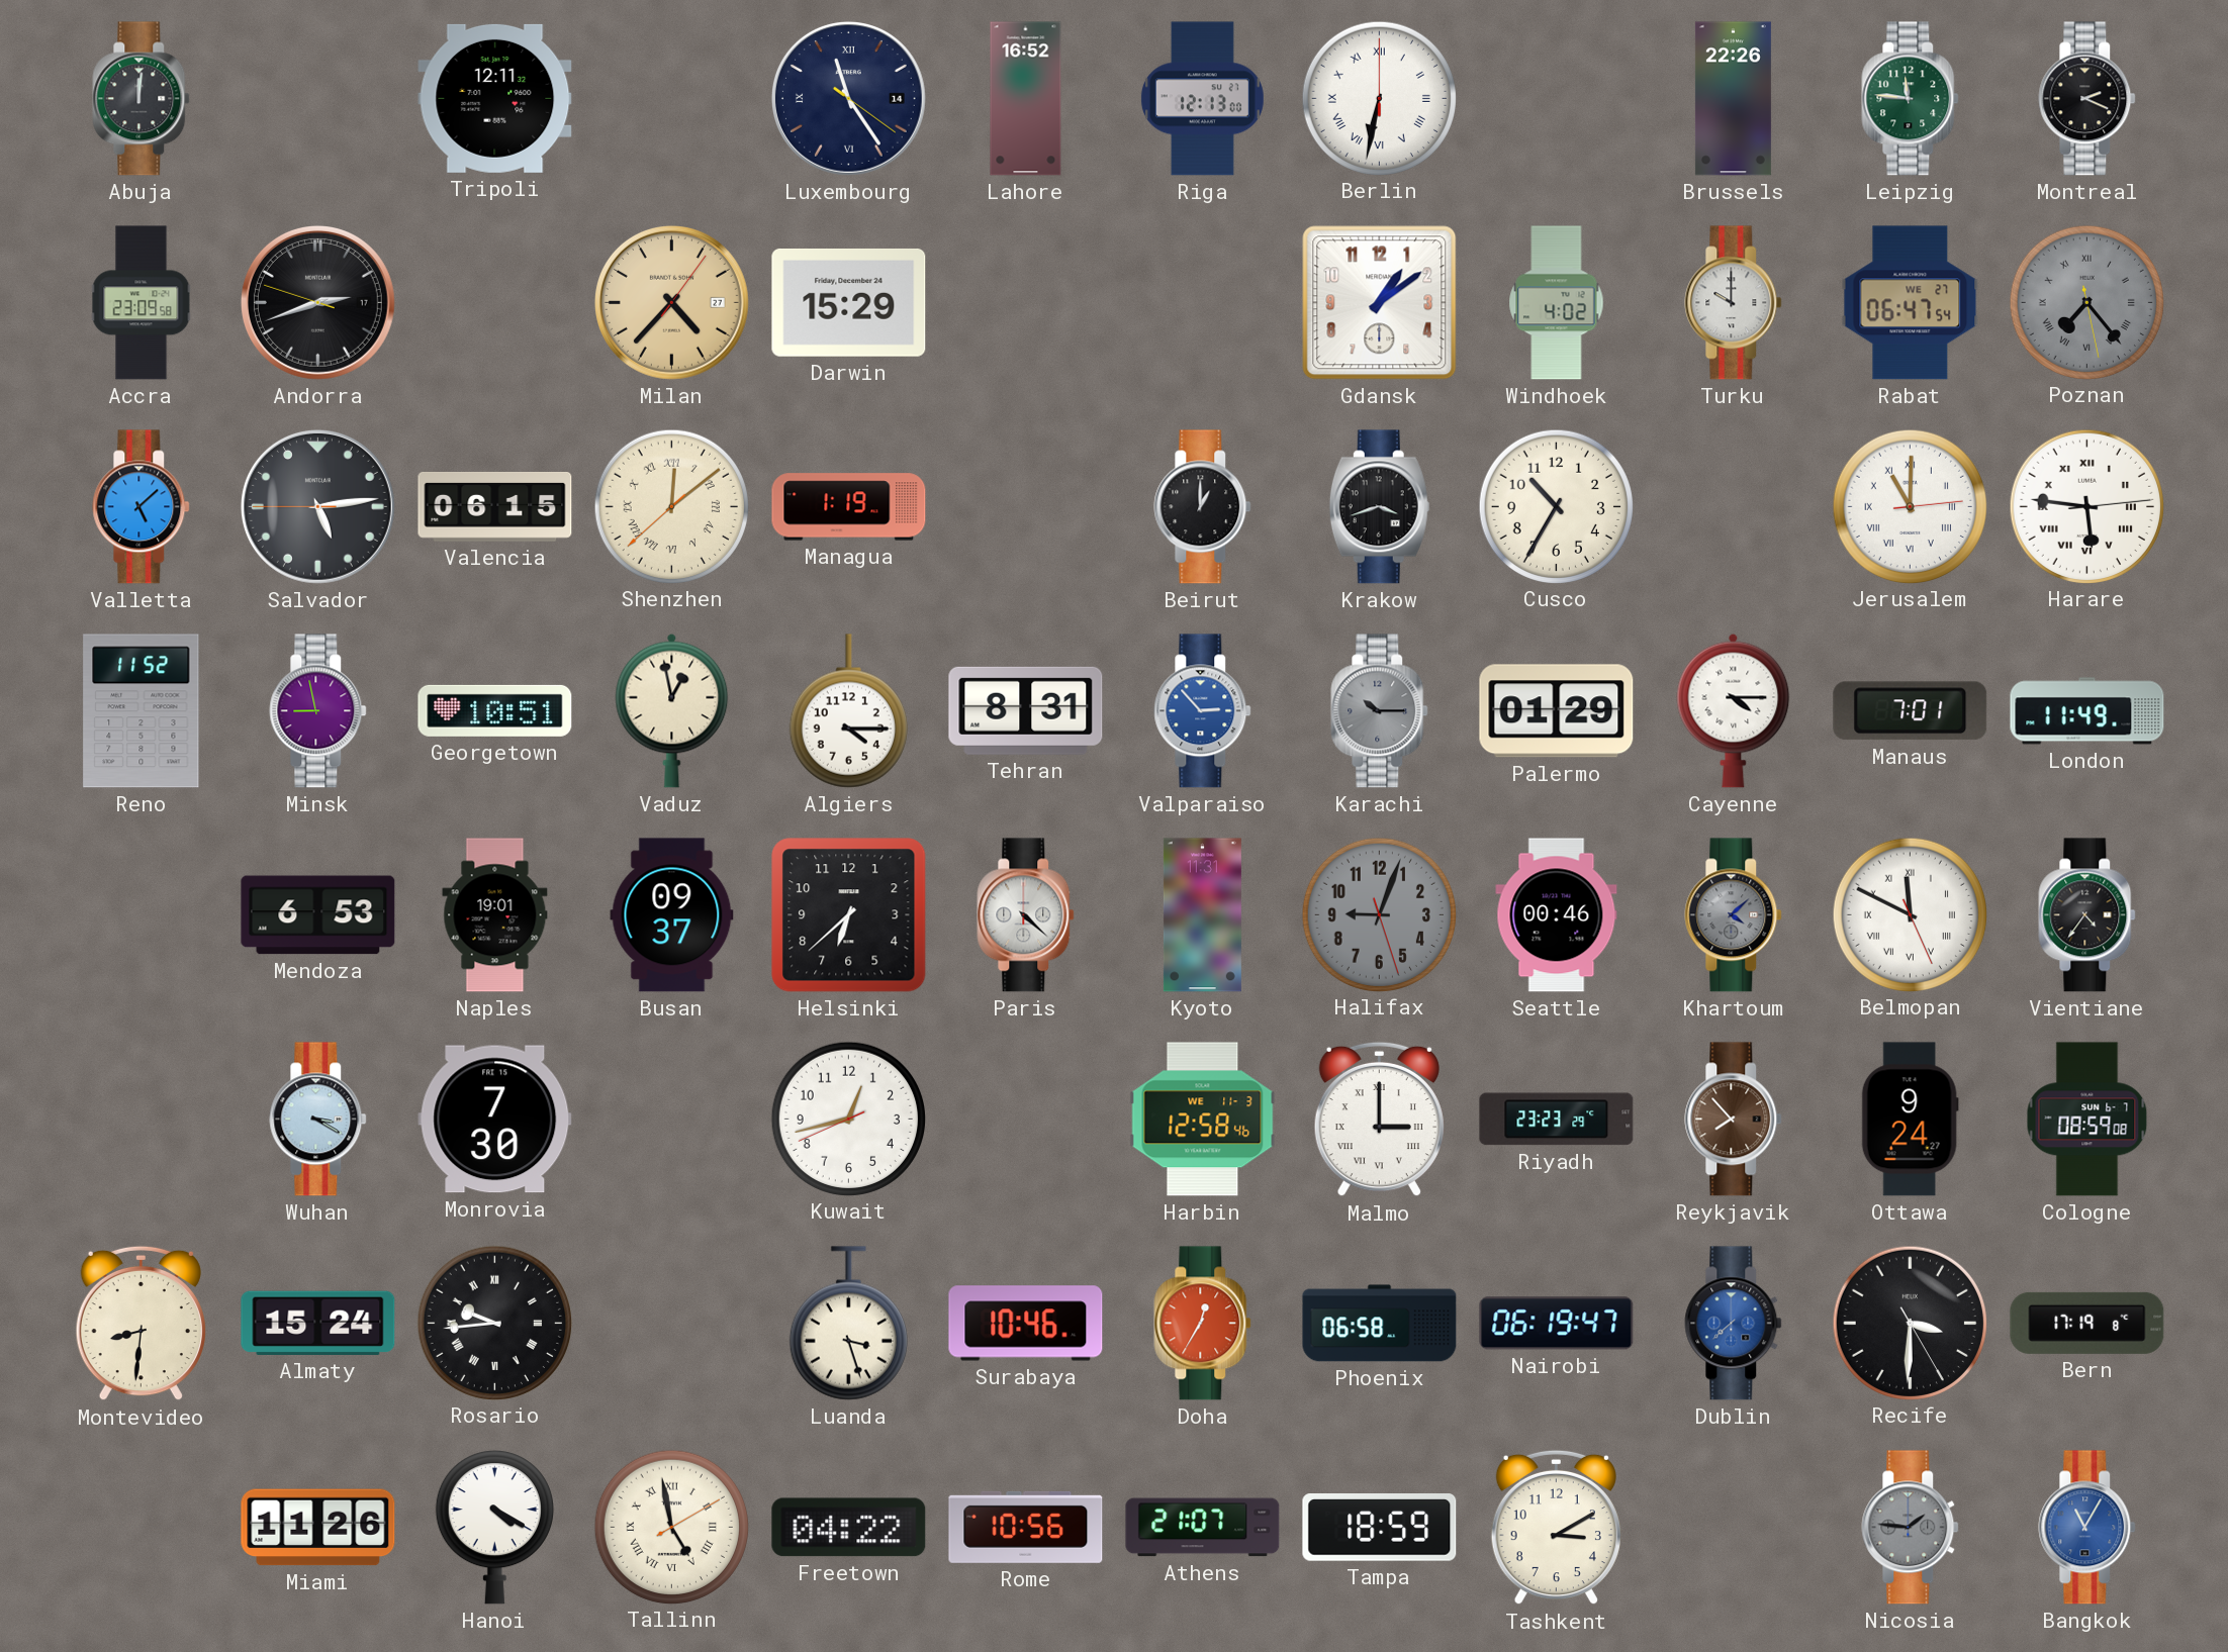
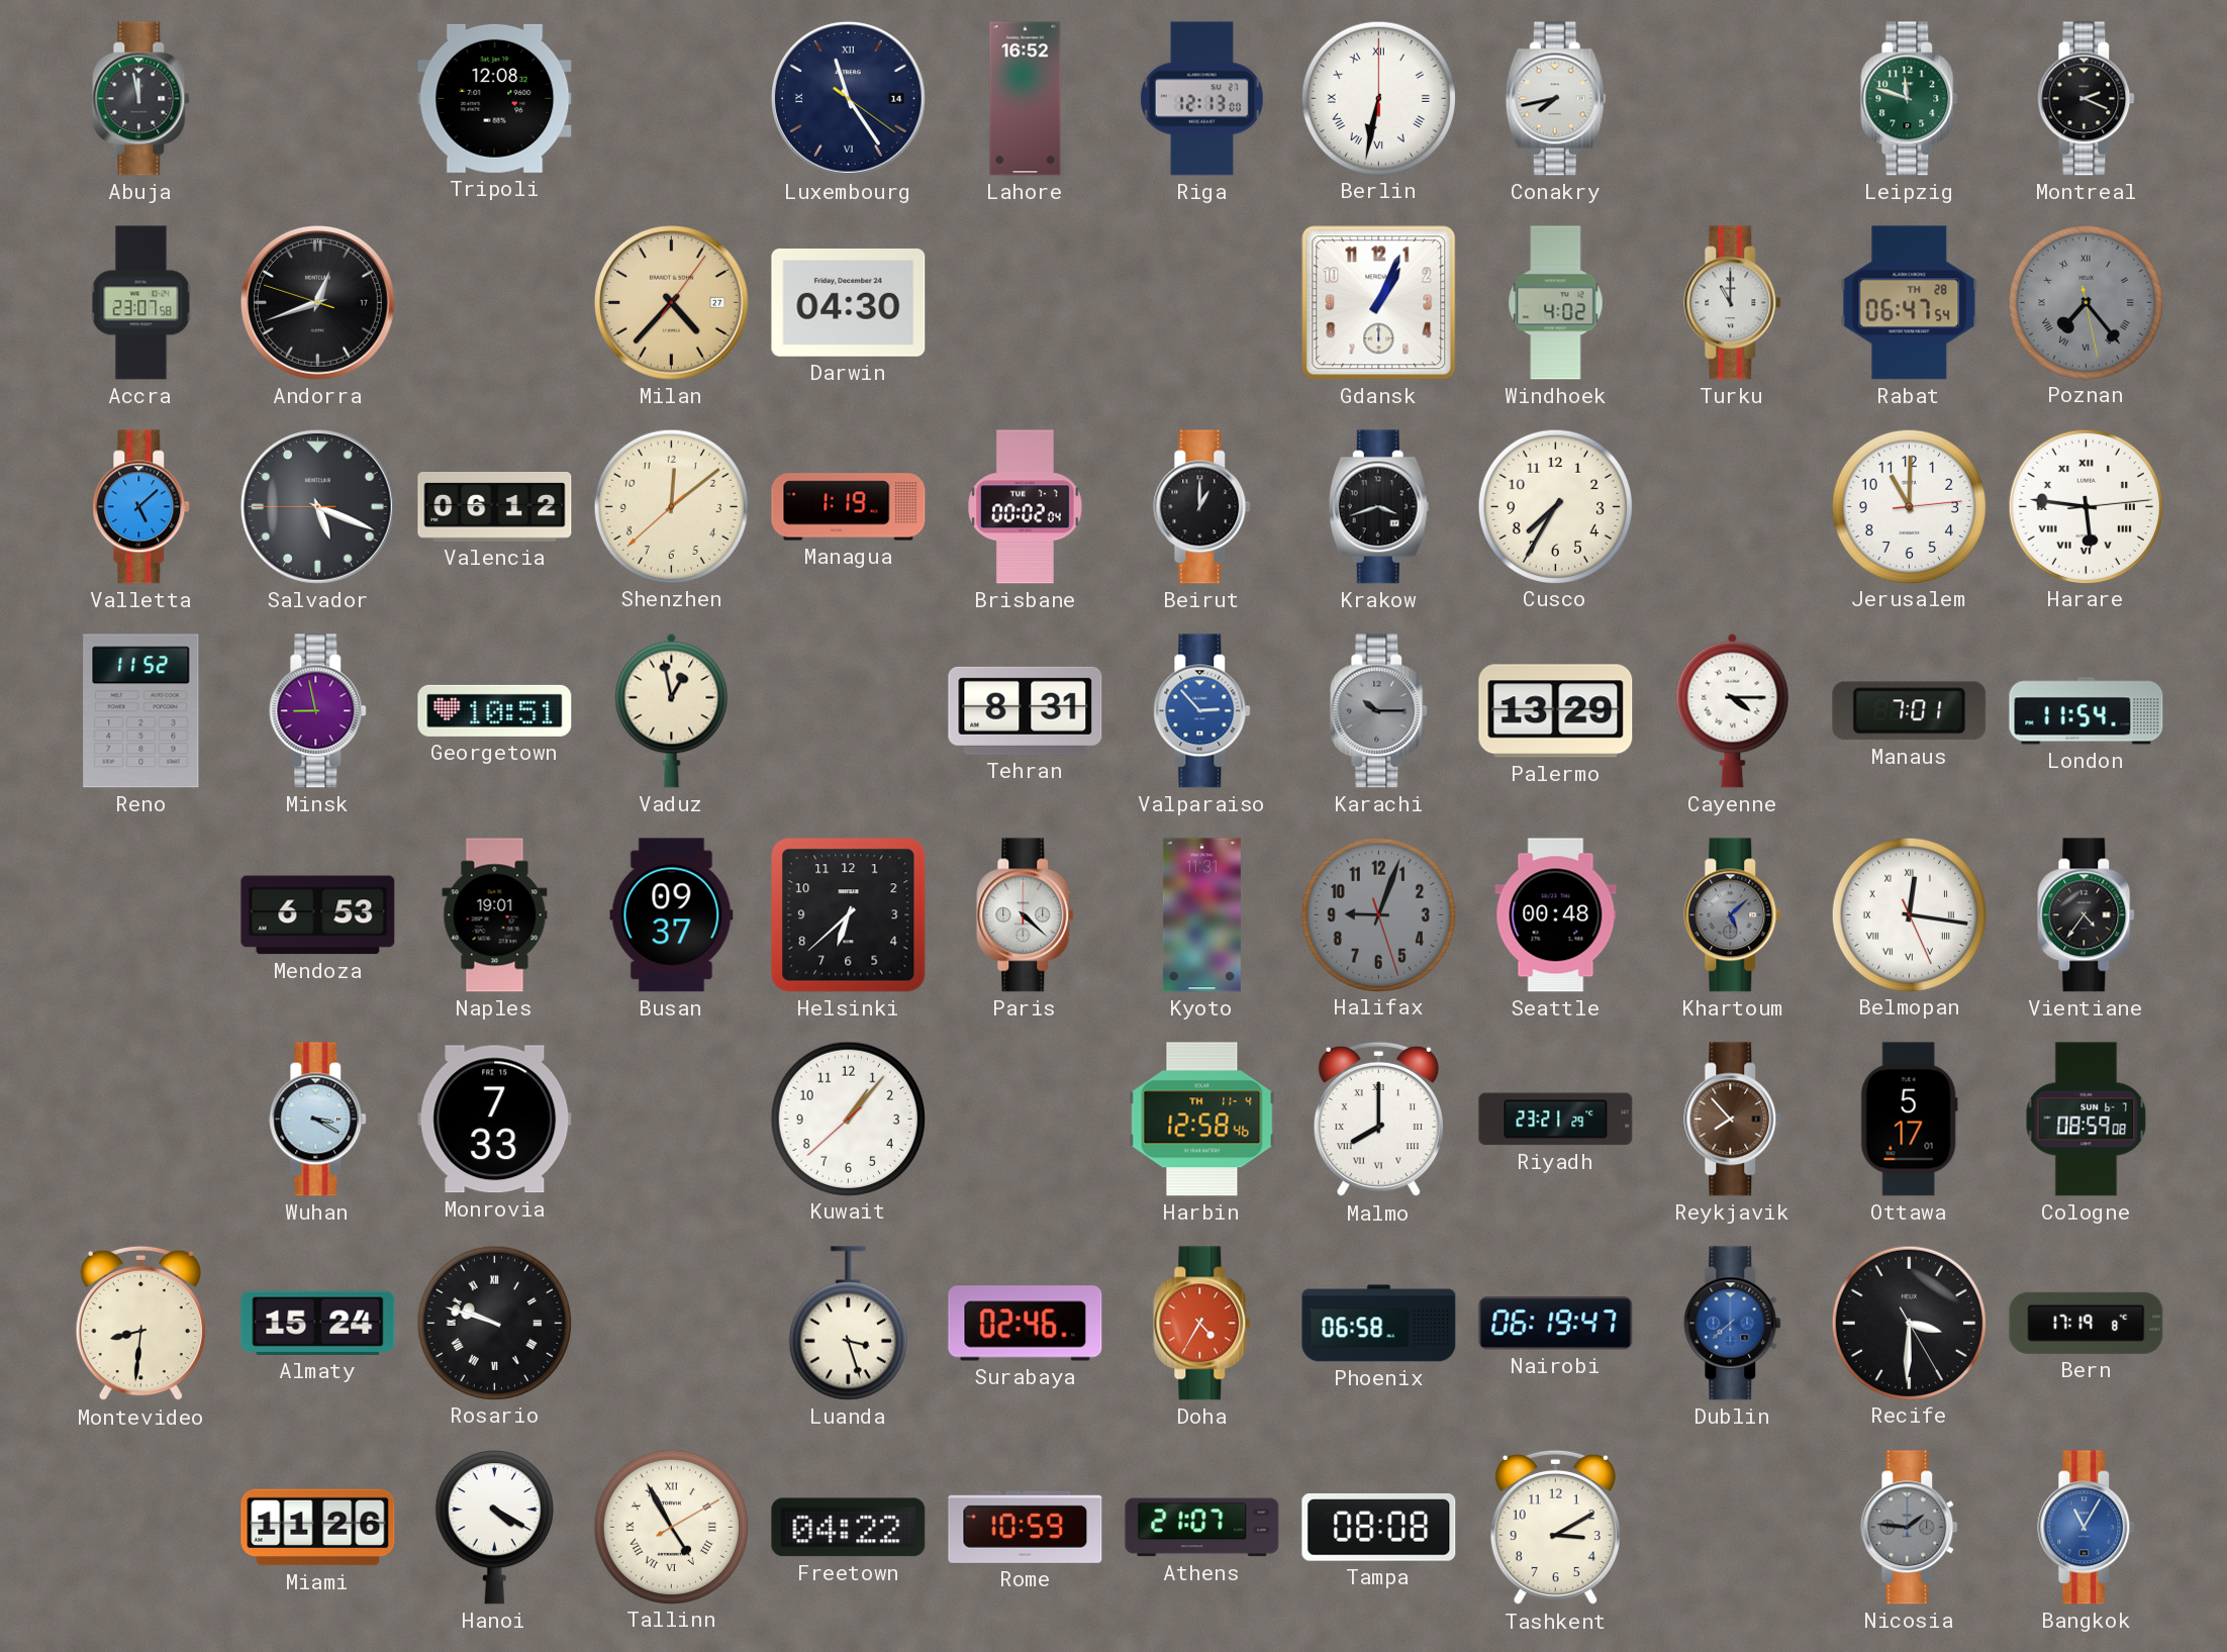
Abuja: 12:01 -> 11:58
Tripoli: 12:11 -> 12:08
Conakry: none -> 7:43
Brussels: 22:26 -> none
Leipzig: 11:46 -> 11:48
Accra: 23:09 -> 23:07
Andorra: 2:41 -> 12:41
Darwin: 15:29 -> 04:30
Gdansk: 1:09 -> 1:04
Turku: 10:00 -> 11:00
Rabat date: WE 27 -> TH 28
Salvador: 5:13 -> 5:18
Valencia: 06:15 -> 06:12
Shenzhen numerals: Roman -> Arabic
Brisbane: none -> 00:02
Cusco: 10:35 -> 7:35
Jerusalem numerals: Roman -> Arabic
Algiers: 4:15 -> none
Palermo: 01:29 -> 13:29
London: 11:49 -> 11:54
Seattle: 00:46 -> 00:48
Khartoum: 4:08 -> 5:08
Belmopan: 11:49 -> 12:16
Monrovia: 7:30 -> 7:33
Kuwait: 12:42 -> 1:06
Harbin date: WE 11-3 -> TH 11-4
Malmo: 3:00 -> 8:00
Riyadh: 23:23 -> 23:21
Ottawa: 9:24 -> 5:17
Rosario: 9:44 -> 9:48
Surabaya: 10:46 -> 02:46
Doha: 12:35 -> 4:35
Tallinn: 4:58 -> 4:55
Rome: 10:56 -> 10:59
Tampa: 18:59 -> 08:08
